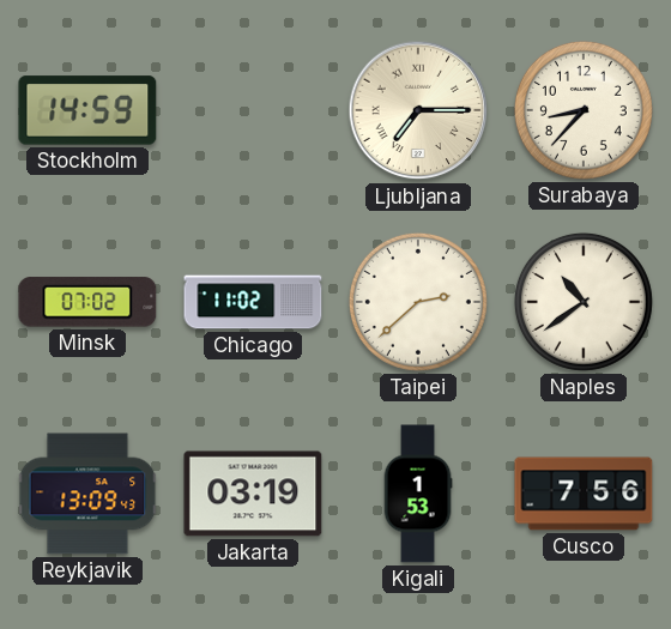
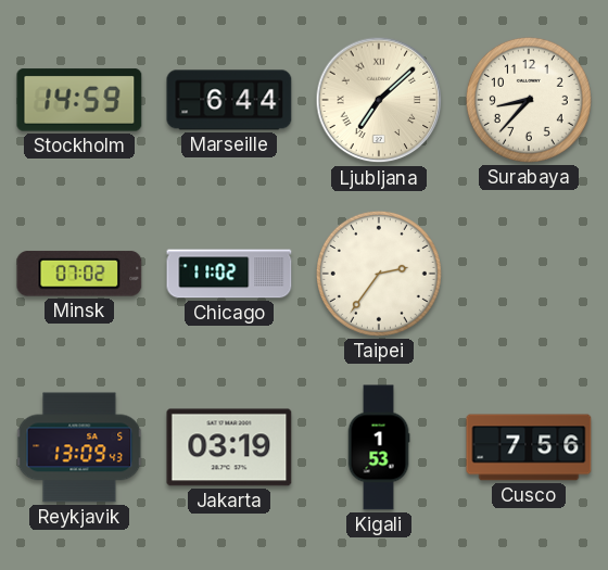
Marseille: none -> 6:44
Ljubljana: 7:15 -> 7:08
Taipei: 2:38 -> 2:36
Naples: 10:39 -> none
